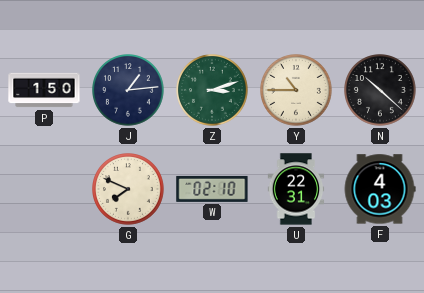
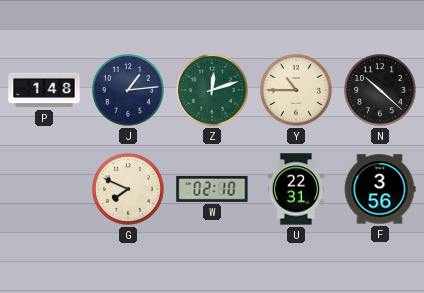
P: 1:50 -> 1:48
Z: 3:12 -> 12:12
F: 4:03 -> 3:56
